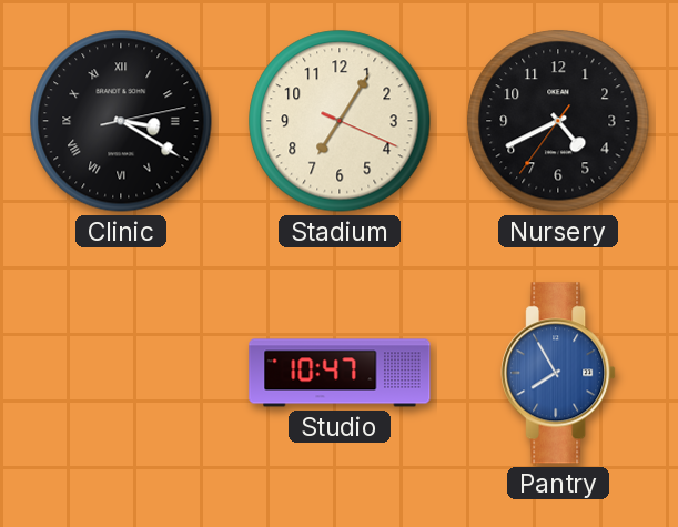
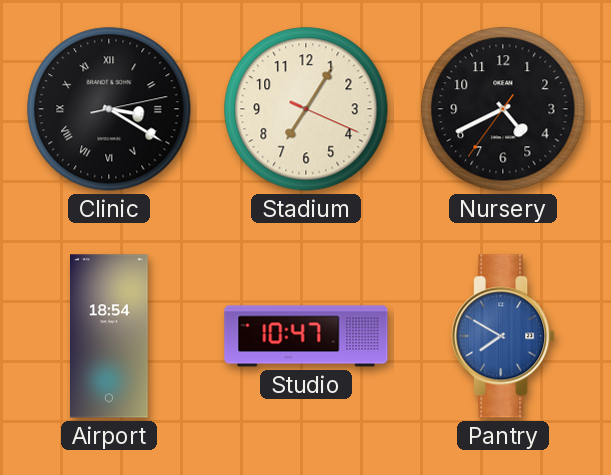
Airport: none -> 18:54
Pantry: 7:55 -> 7:50
